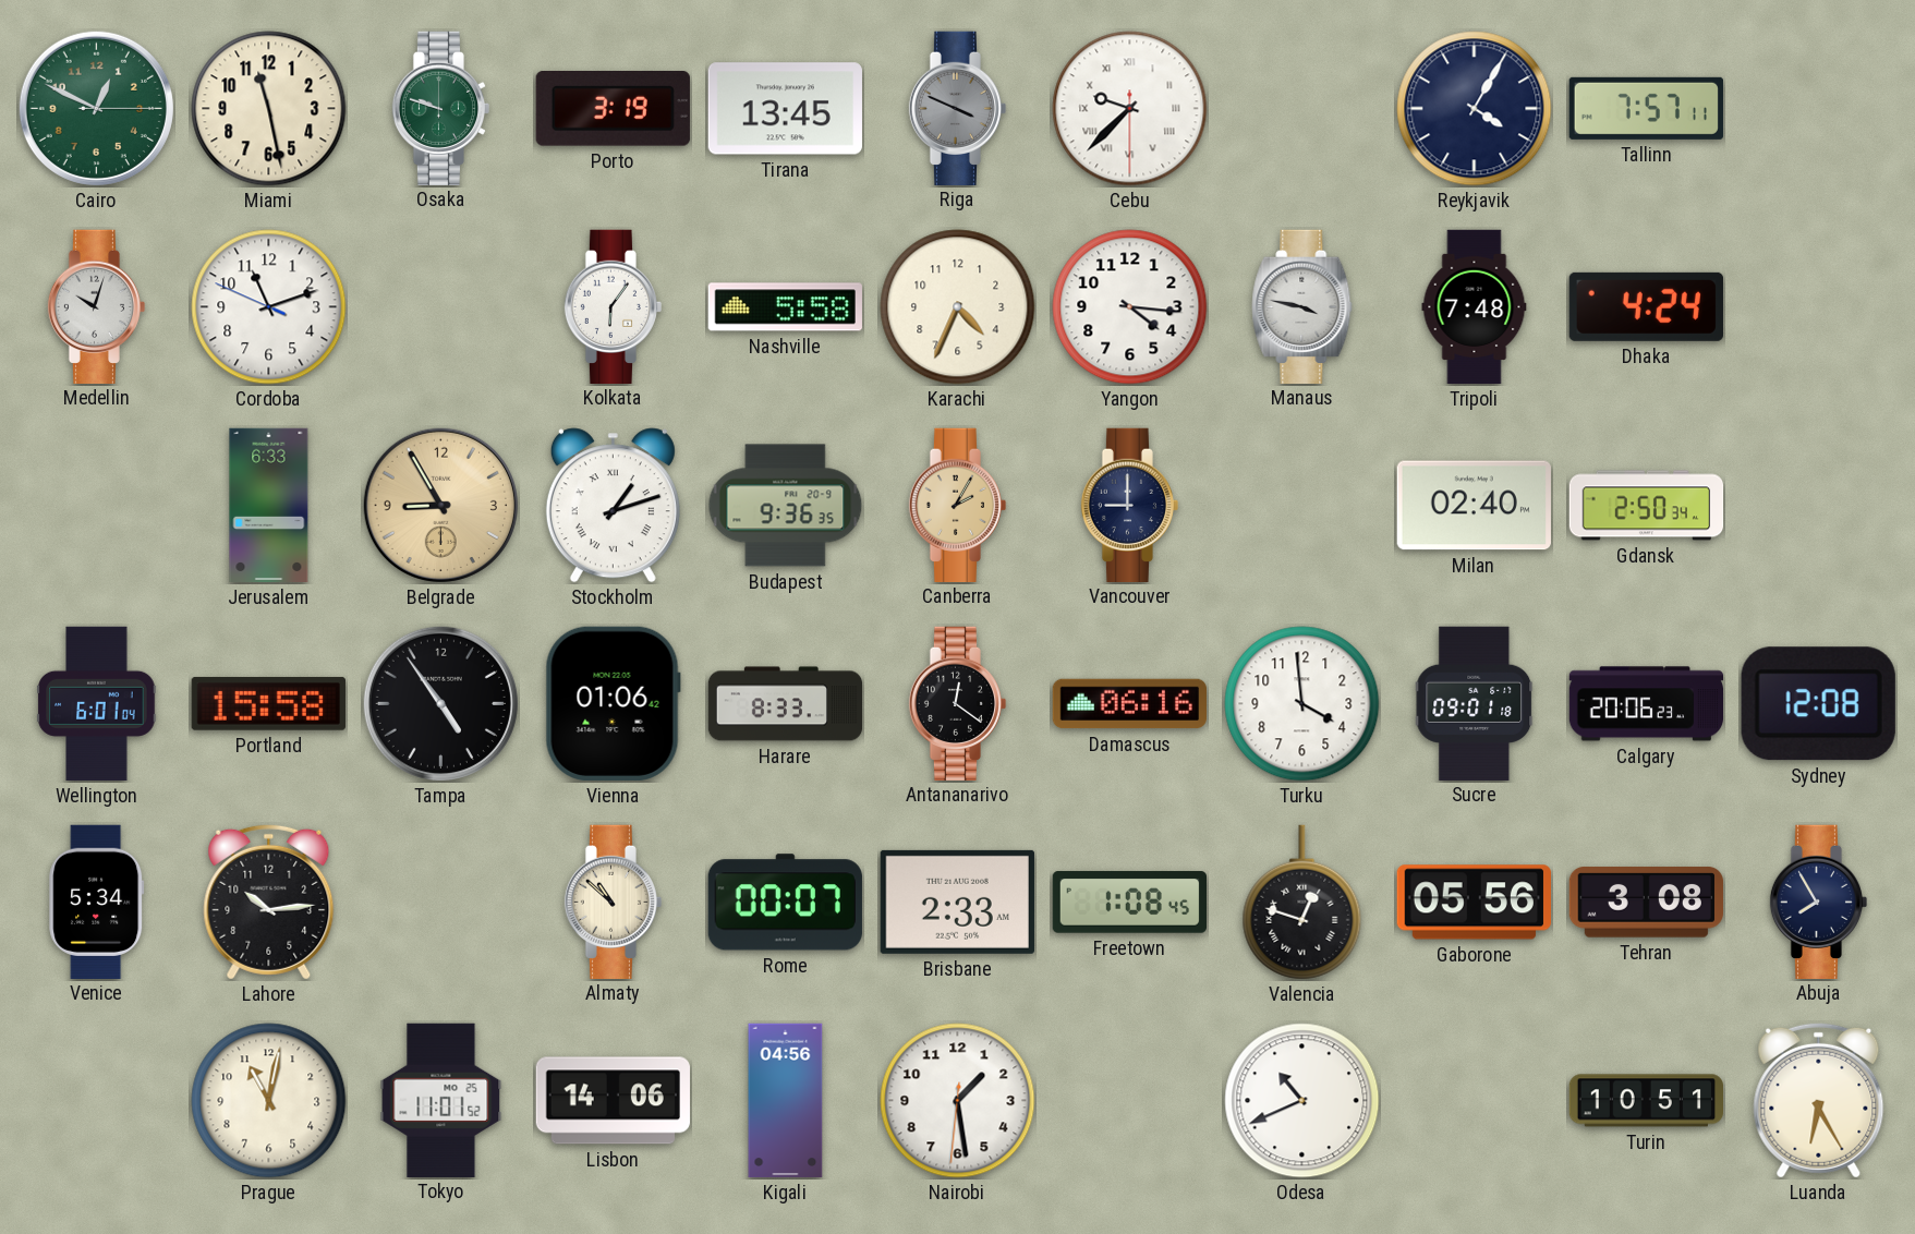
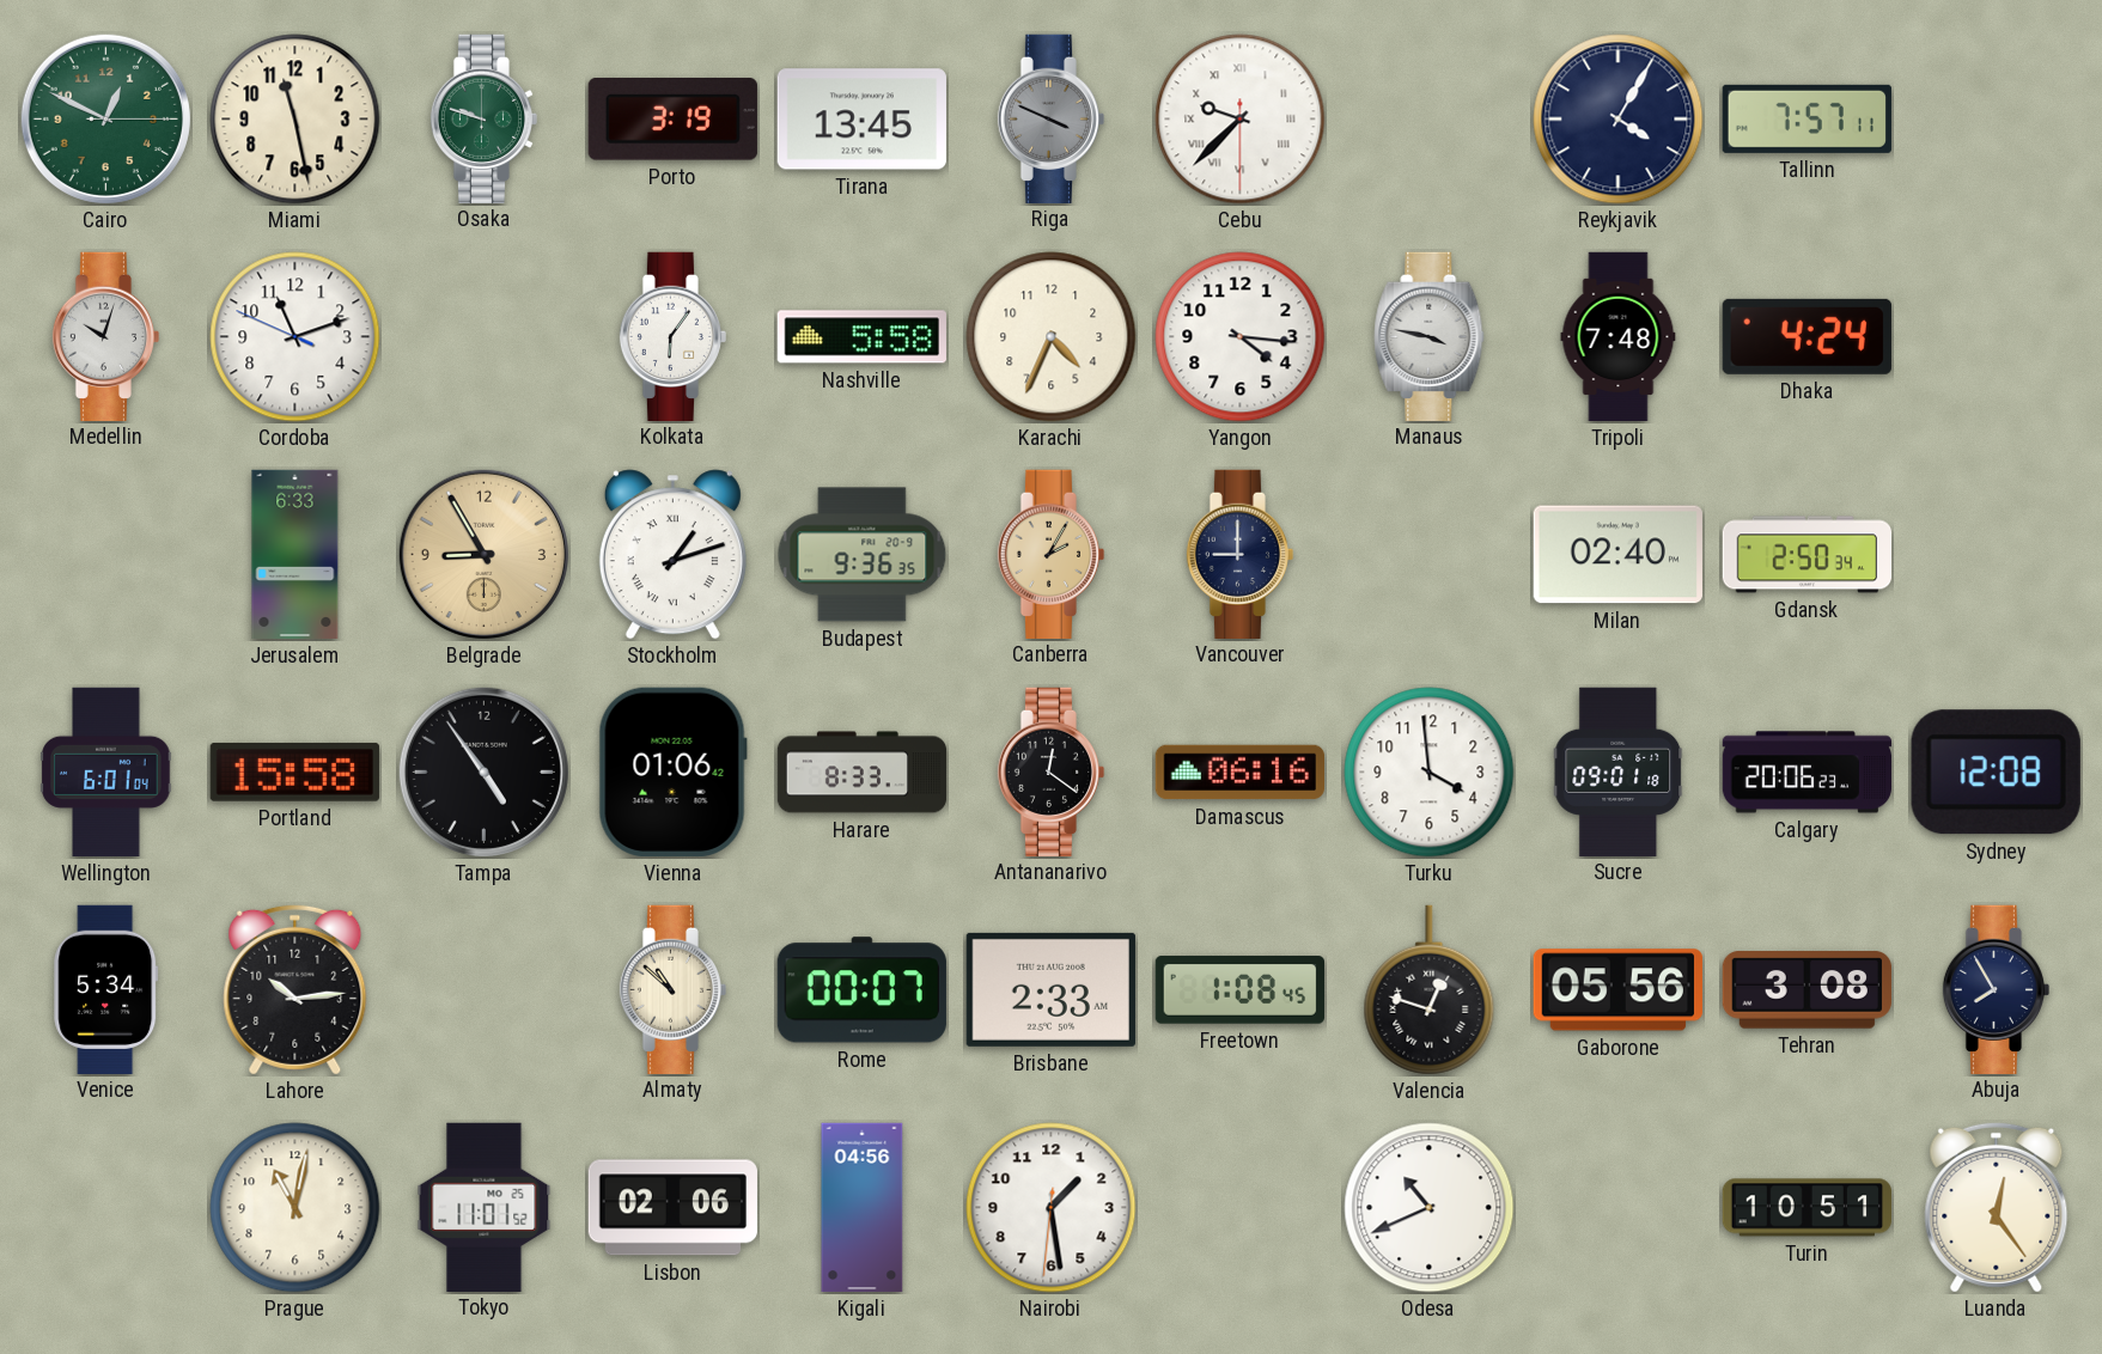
Lisbon: 14:06 -> 02:06
Luanda: 6:25 -> 12:24
